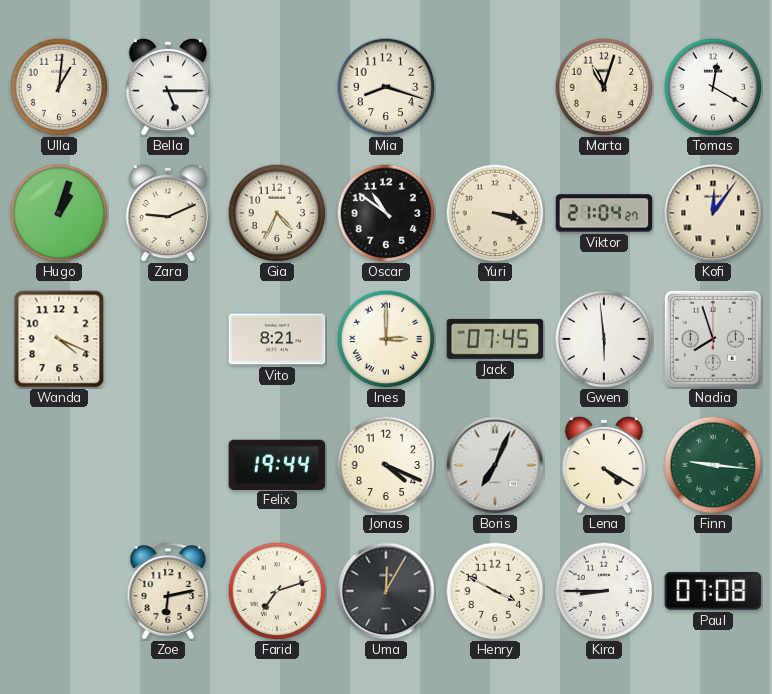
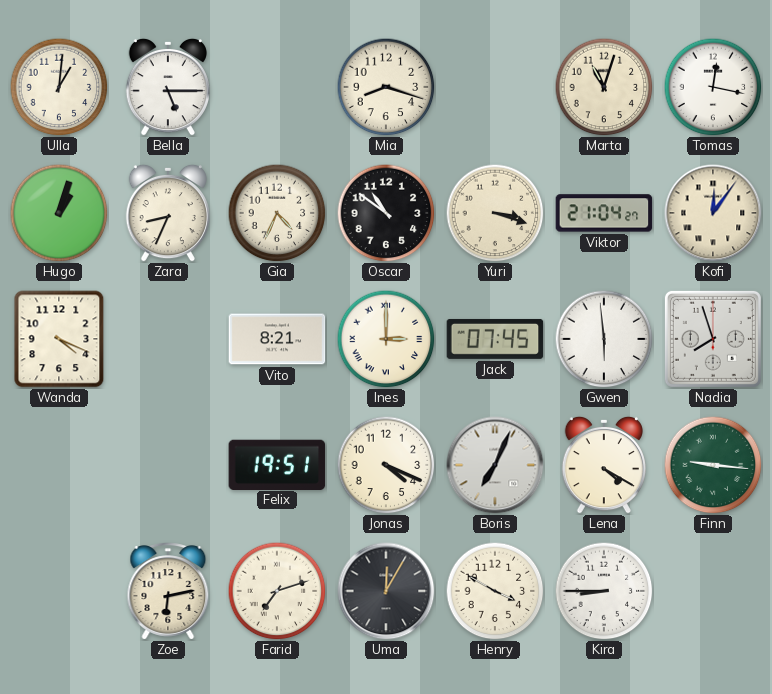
Tomas: 12:20 -> 12:17
Zara: 9:11 -> 8:34
Felix: 19:44 -> 19:51
Paul: 07:08 -> none
